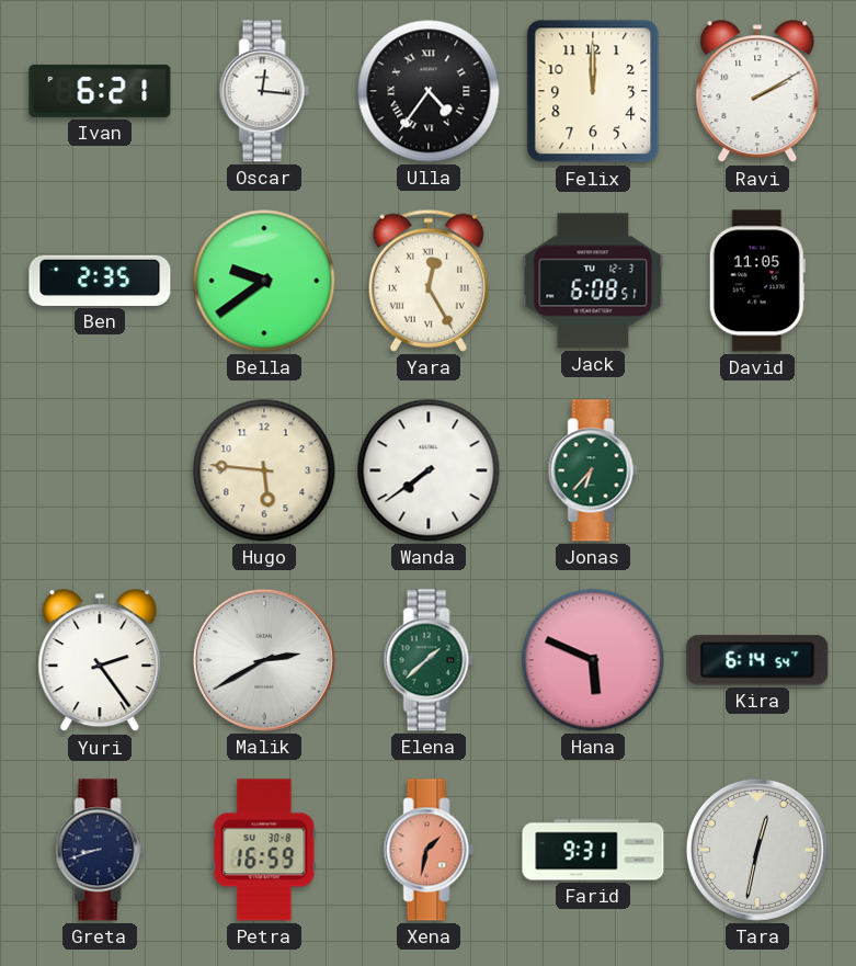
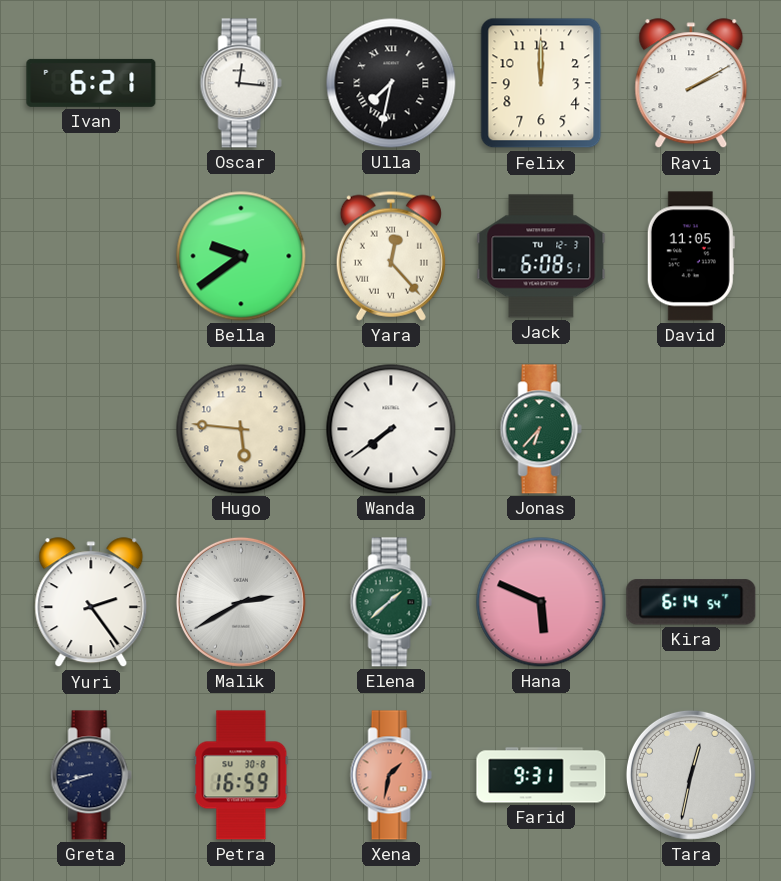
Ulla: 4:36 -> 7:32
Ben: 2:35 -> none
Yara: 12:25 -> 12:23
